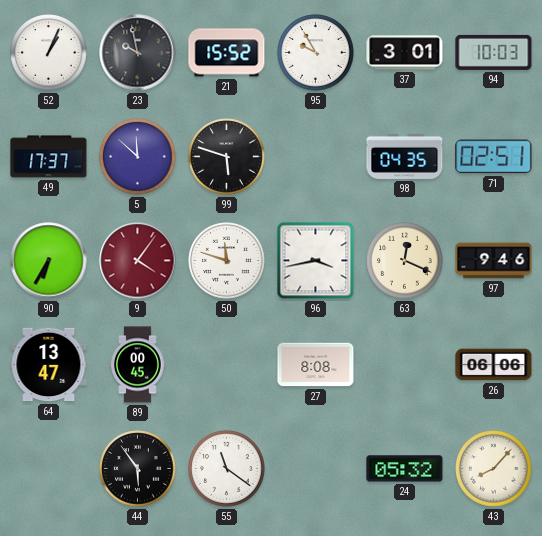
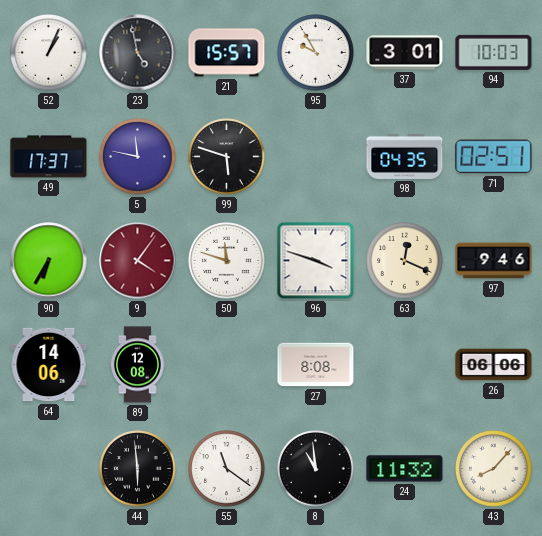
23: 9:58 -> 4:58
21: 15:52 -> 15:57
5: 11:52 -> 11:47
96: 3:43 -> 3:48
64: 13:47 -> 14:06
89: 00:45 -> 12:08
44: 5:54 -> 5:59
8: none -> 10:59
24: 05:32 -> 11:32
